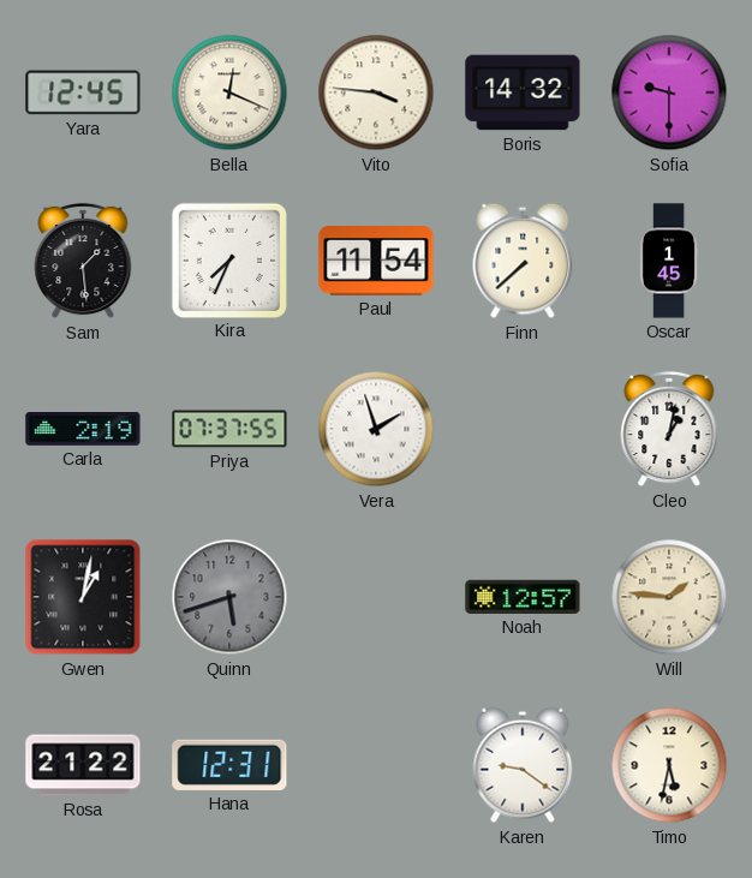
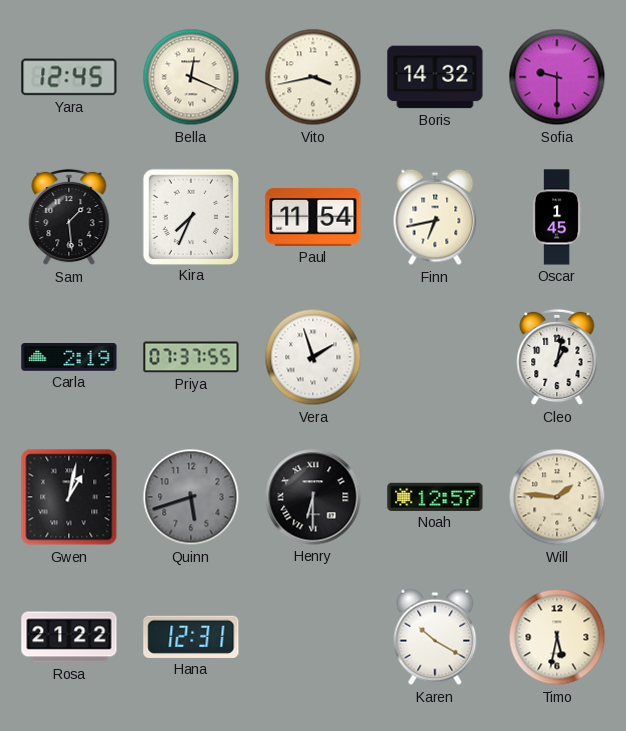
Vito: 3:46 -> 3:43
Finn: 7:38 -> 6:43
Henry: none -> 6:30
Karen: 9:21 -> 10:20
